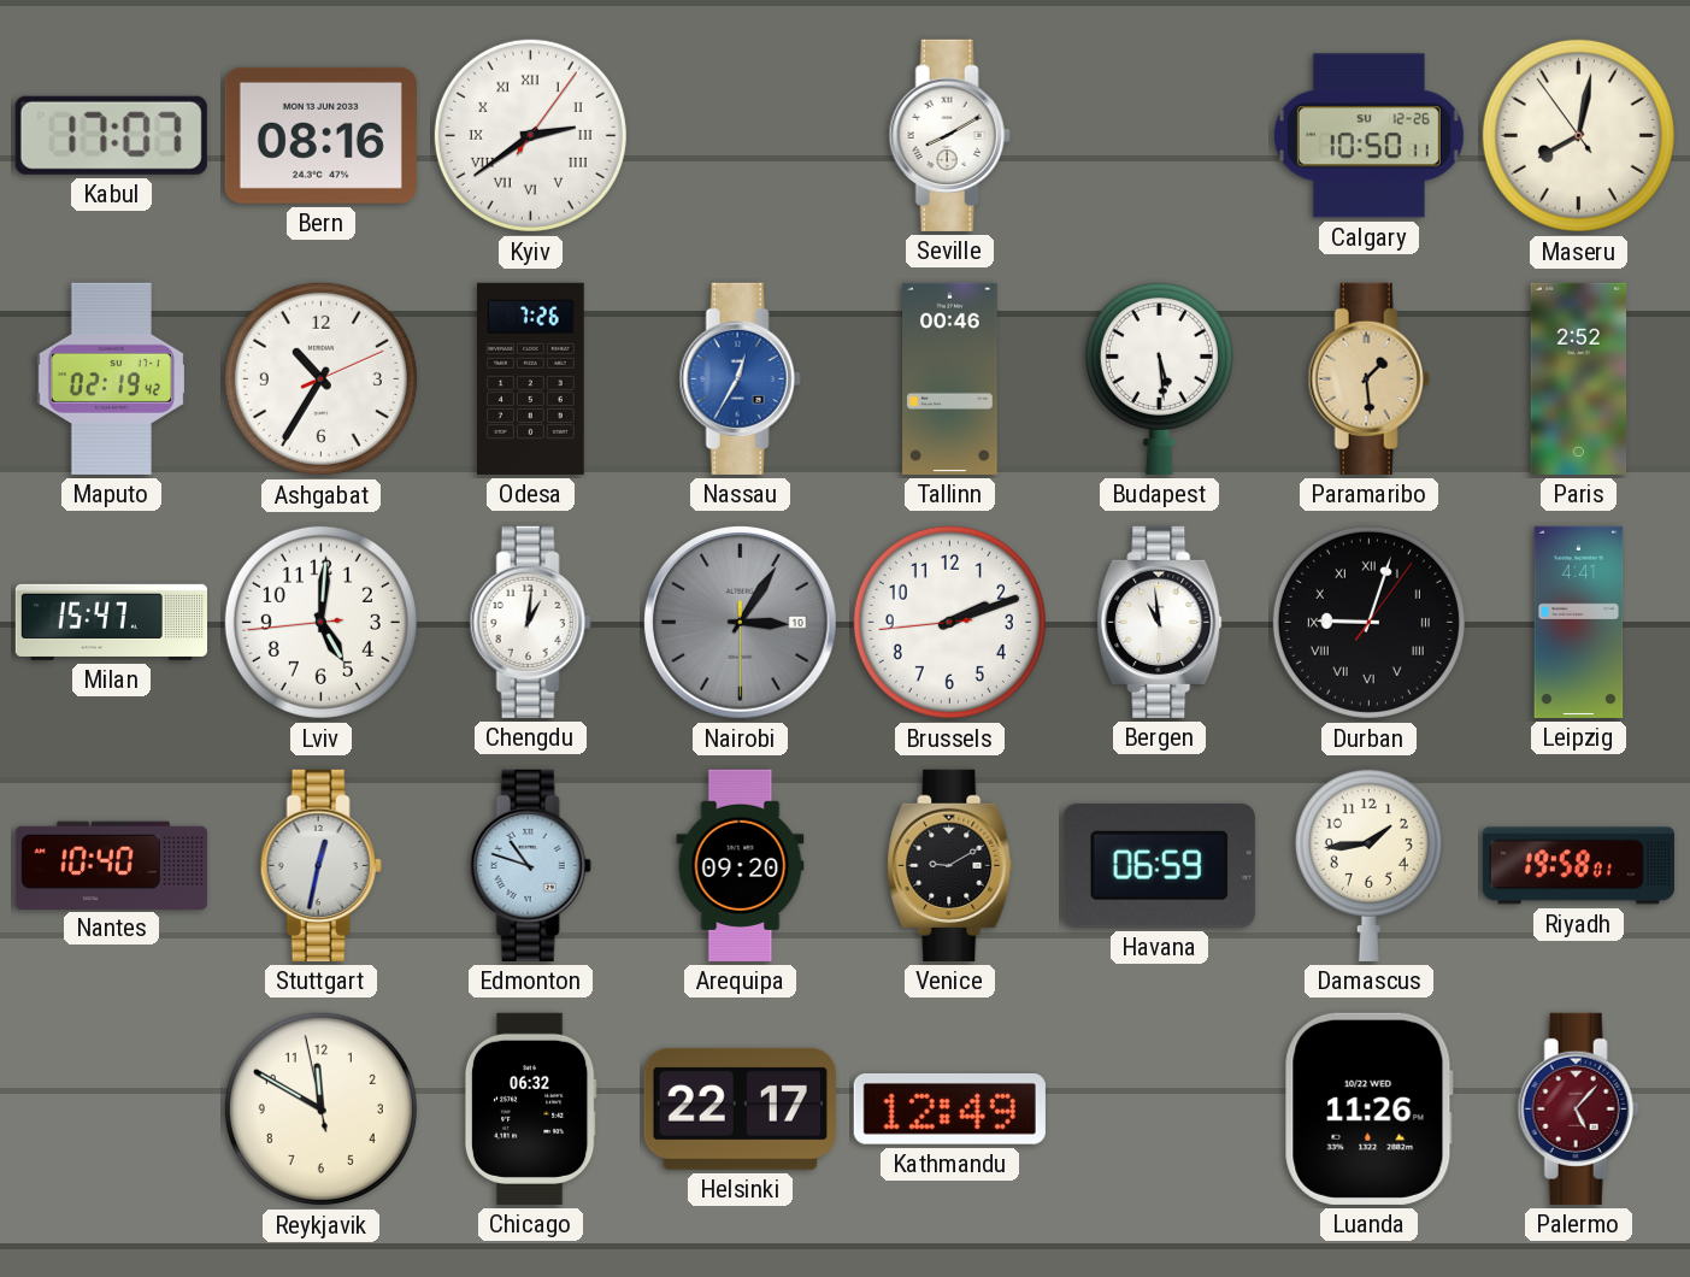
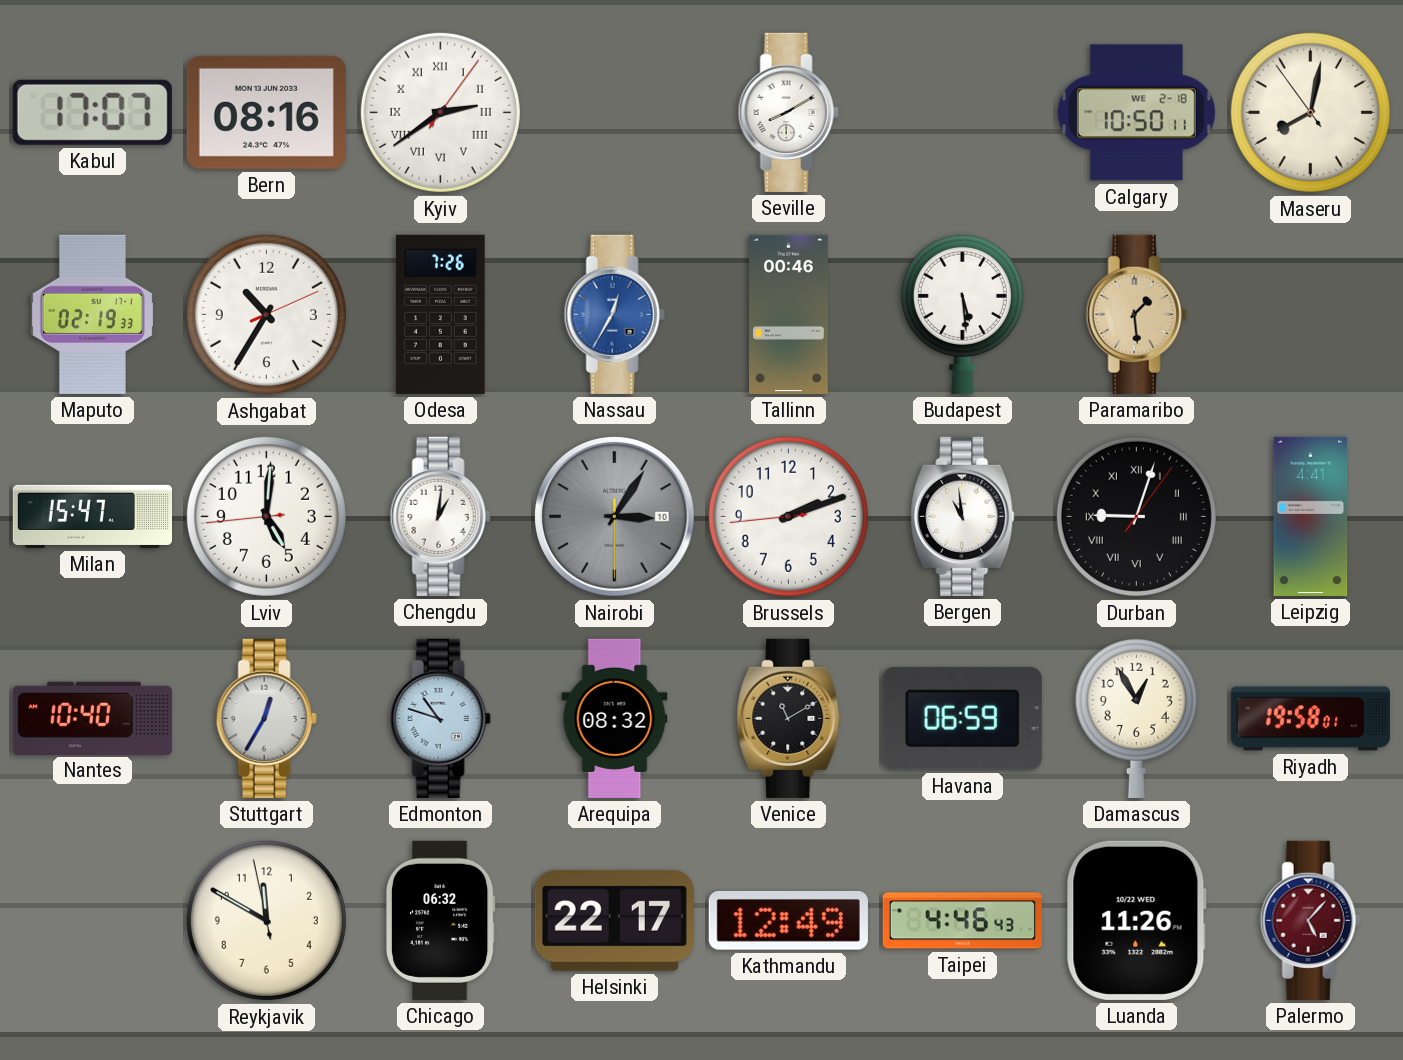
Calgary date: SU 12-26 -> WE 2-18
Maputo: 02:19:42 -> 02:19:33
Paris: 2:52 -> none
Stuttgart: 12:32 -> 12:35
Arequipa: 09:20 -> 08:32
Venice: 9:10 -> 11:10
Damascus: 1:44 -> 12:55
Taipei: none -> 4:46
